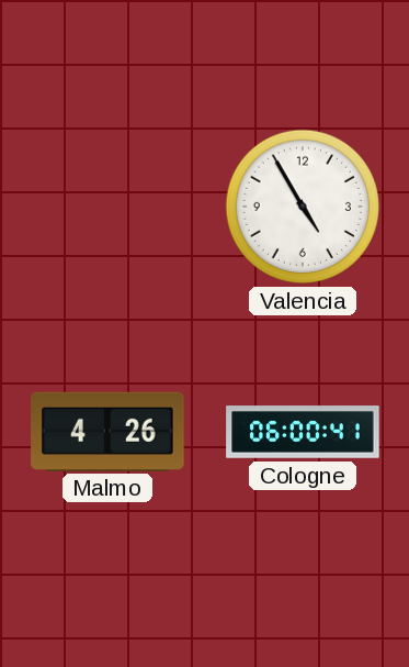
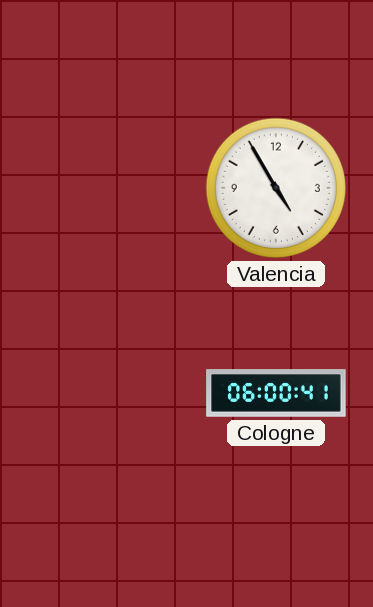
Malmo: 4:26 -> none
